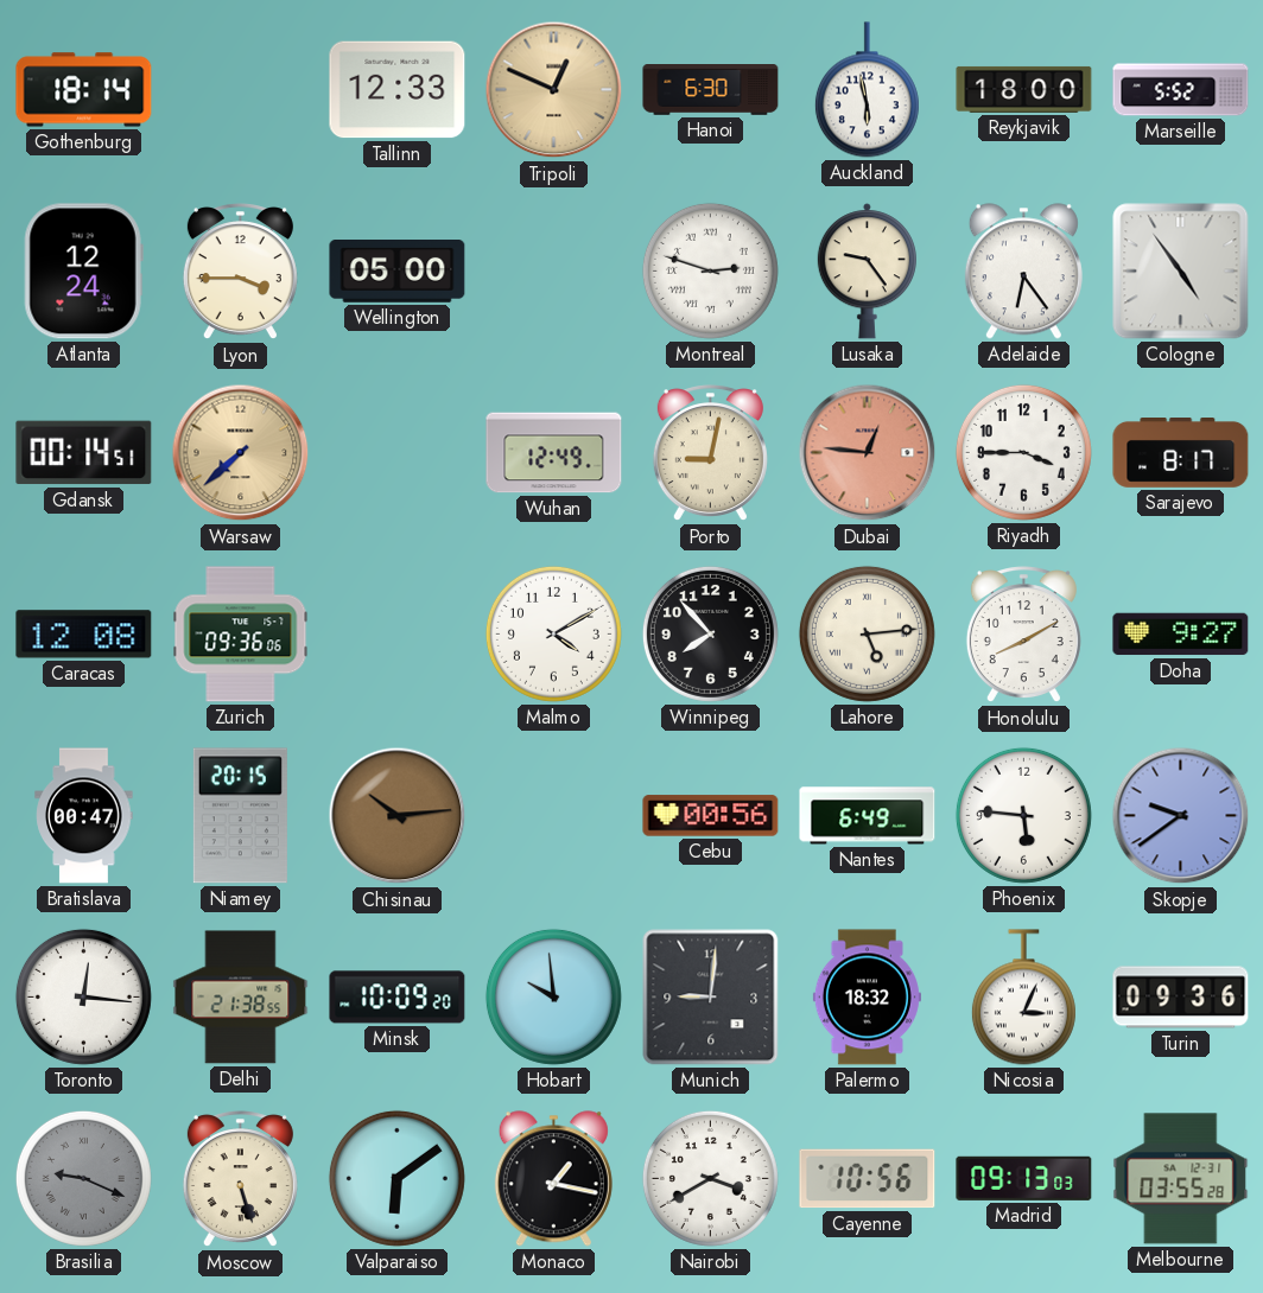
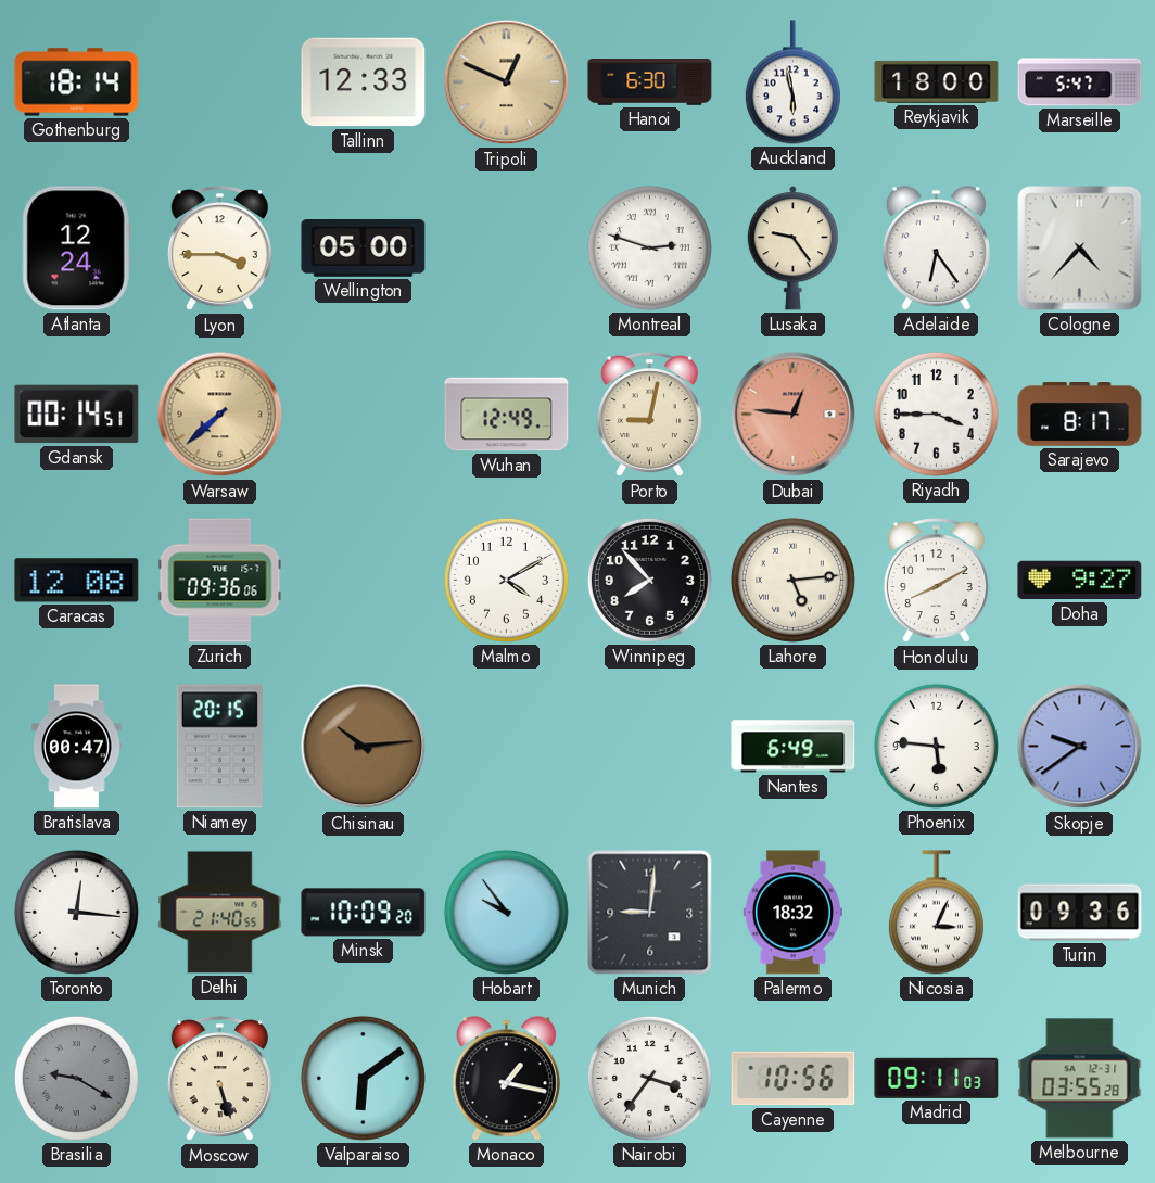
Marseille: 5:52 -> 5:47
Cologne: 4:54 -> 4:37
Cebu: 00:56 -> none
Delhi: 21:38 -> 21:40
Hobart: 9:59 -> 9:54
Brasilia: 9:19 -> 9:20
Nairobi: 3:40 -> 3:36
Madrid: 09:13 -> 09:11
